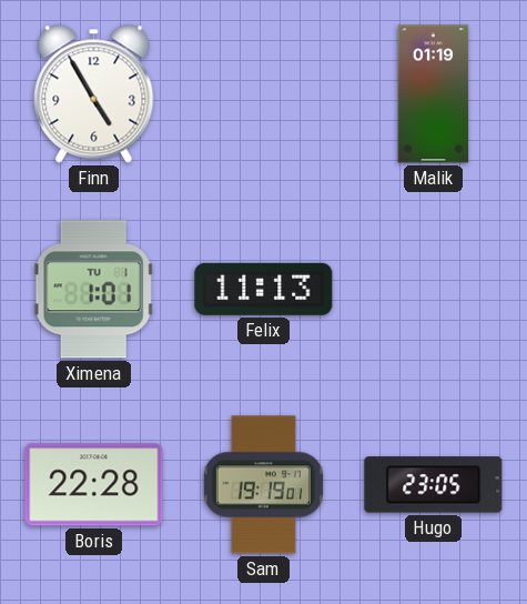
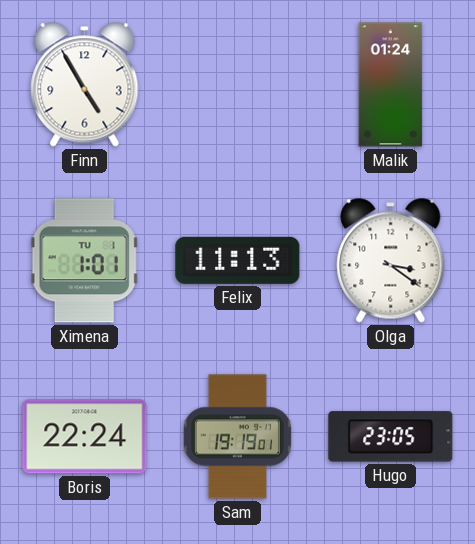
Malik: 01:19 -> 01:24
Olga: none -> 3:21
Boris: 22:28 -> 22:24
